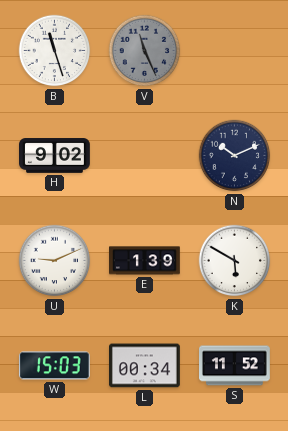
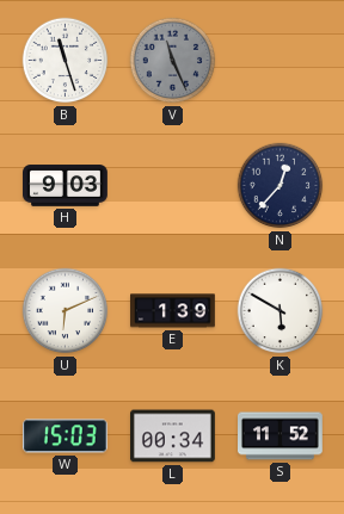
H: 9:02 -> 9:03
N: 10:11 -> 12:37
U: 9:11 -> 6:11
